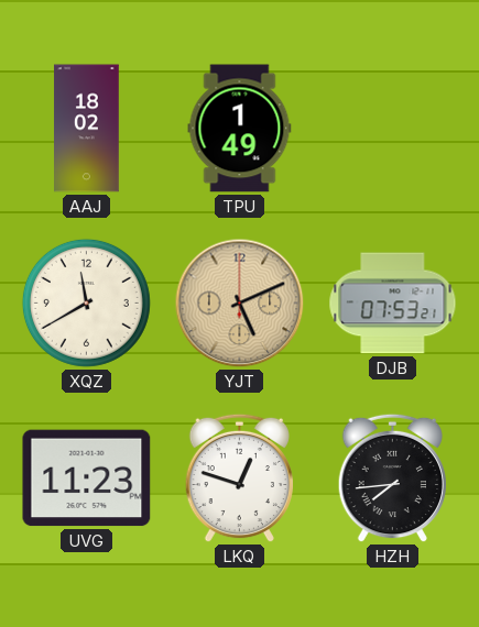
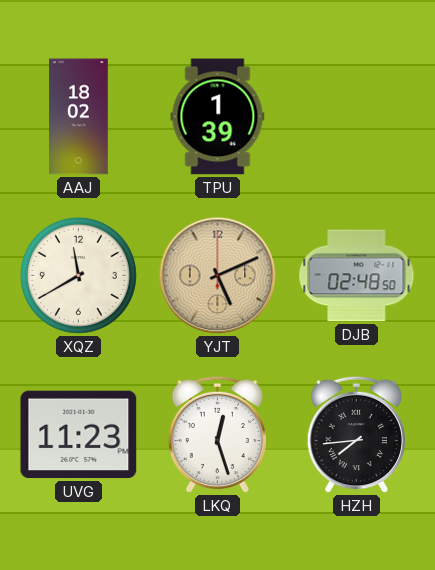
TPU: 1:49 -> 1:39
DJB: 07:53 -> 02:48
LKQ: 12:48 -> 12:27
